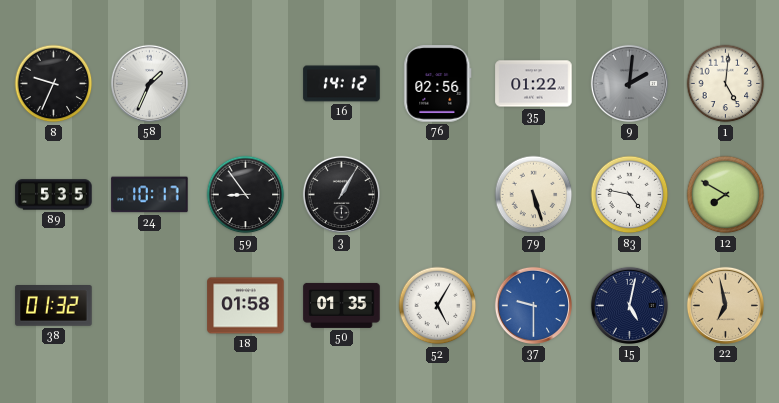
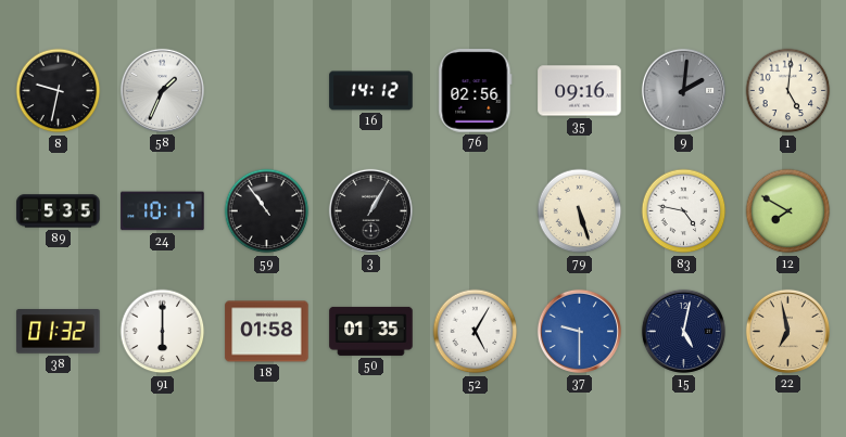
8: 9:34 -> 9:32
35: 01:22 -> 09:16
59: 8:54 -> 10:54
91: none -> 6:00
